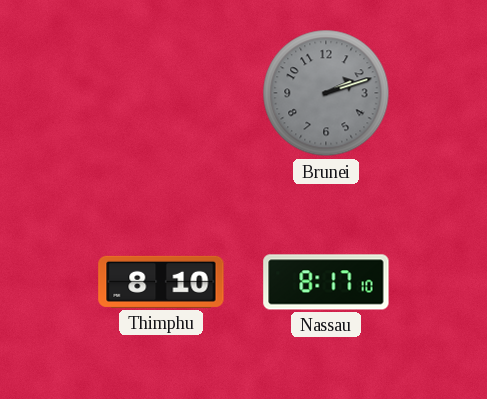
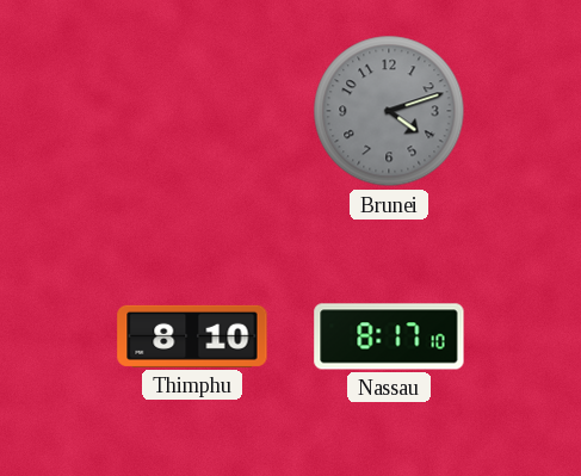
Brunei: 2:12 -> 4:12
